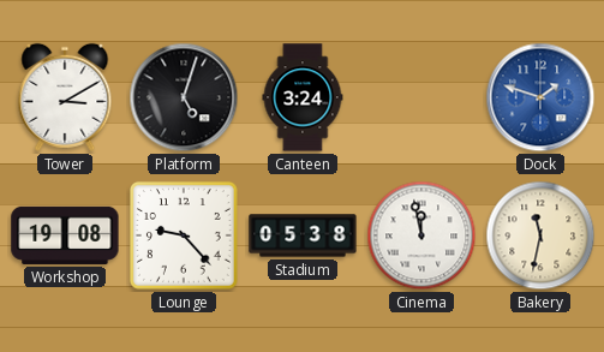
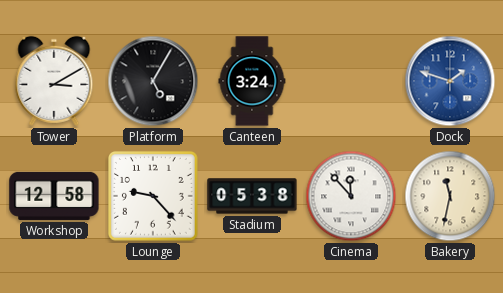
Platform: 5:03 -> 5:05
Workshop: 19:08 -> 12:58
Cinema: 11:58 -> 11:53
